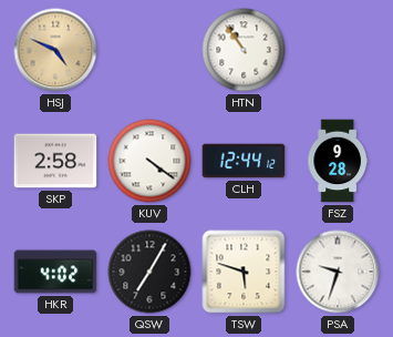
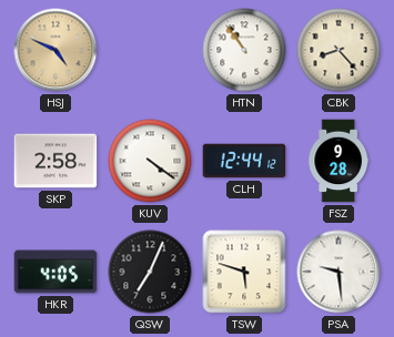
CBK: none -> 8:23
HKR: 4:02 -> 4:05
QSW: 7:05 -> 7:04
PSA: 9:33 -> 9:29
